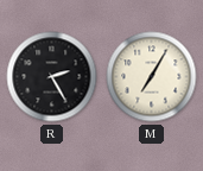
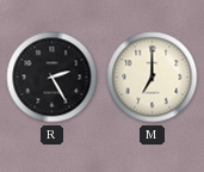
M: 7:05 -> 7:00
